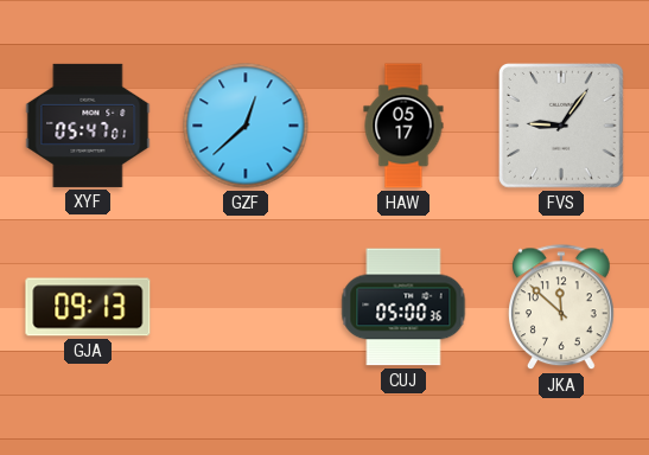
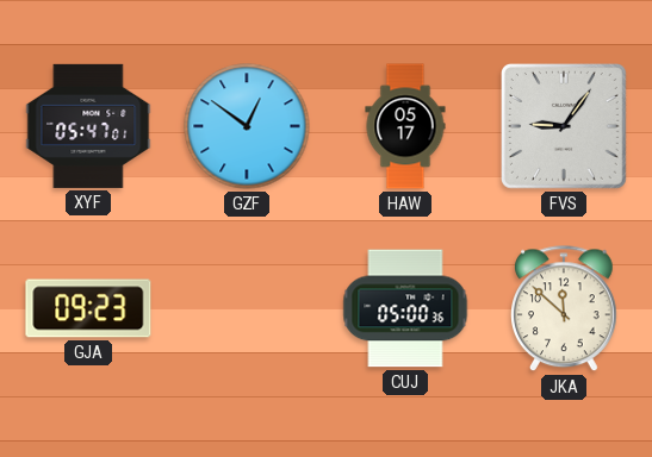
GZF: 12:38 -> 12:51
GJA: 09:13 -> 09:23
